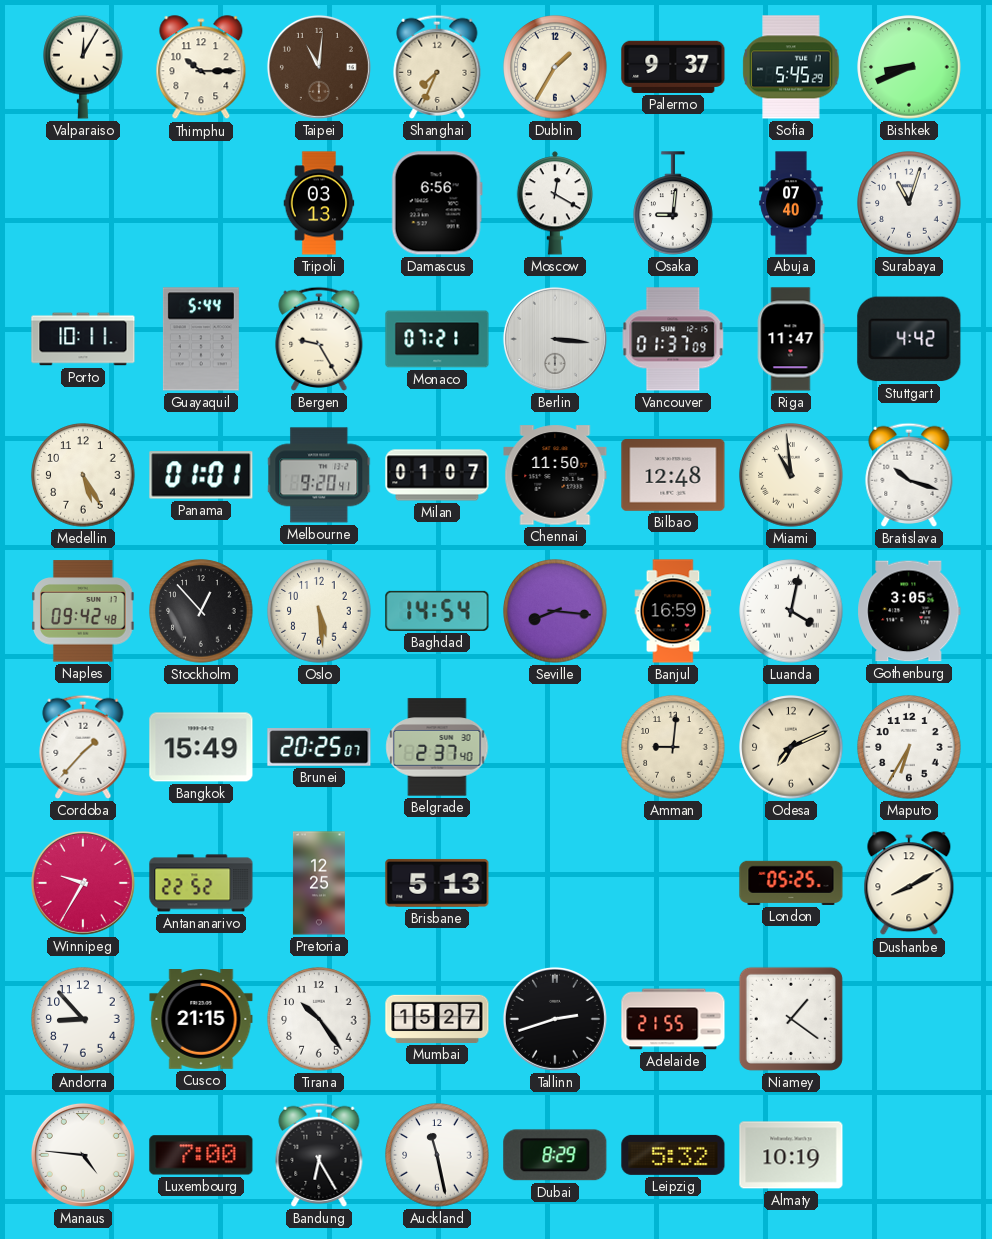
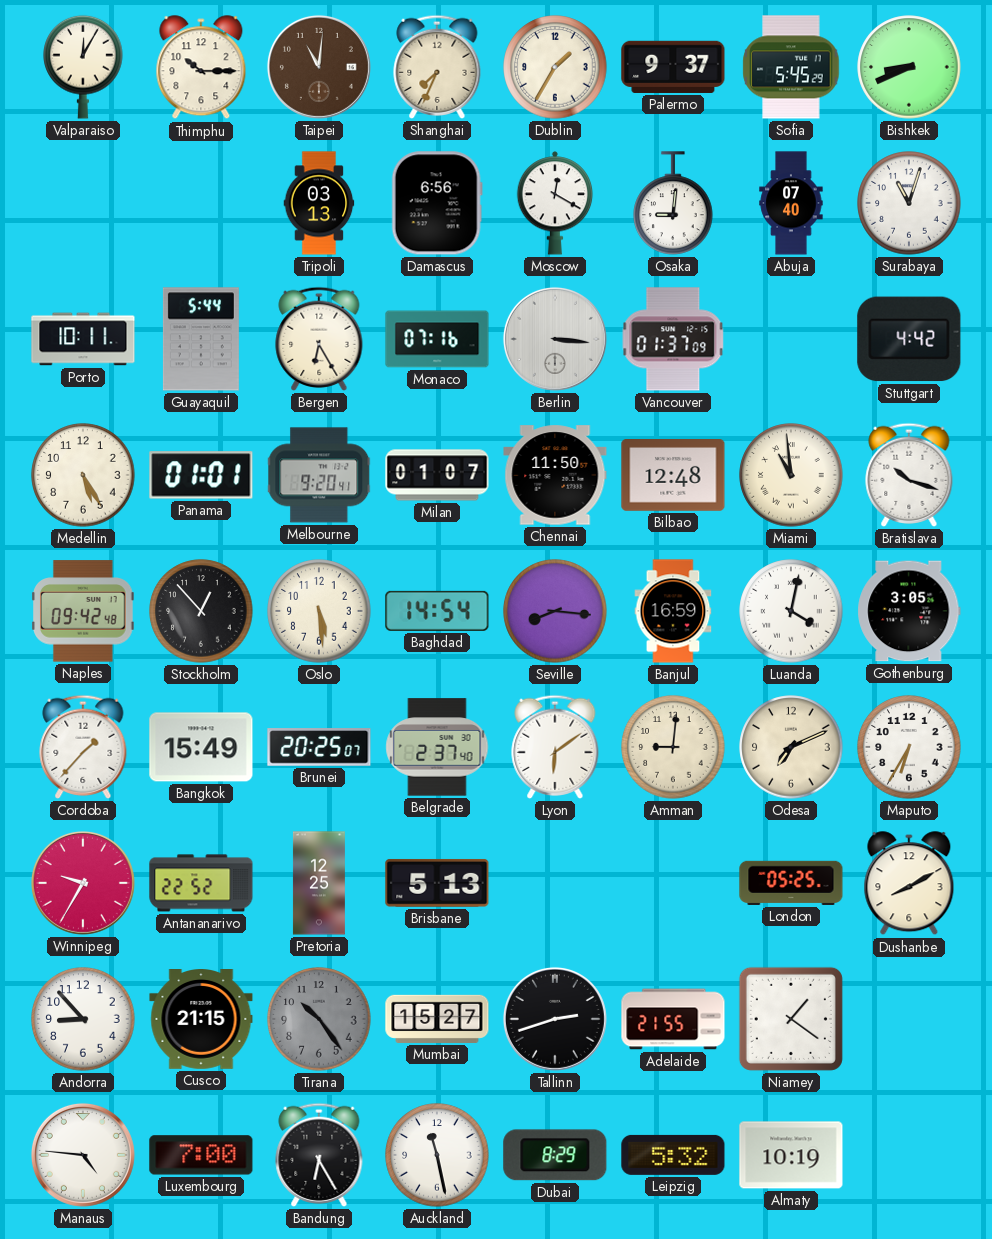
Bergen: 9:25 -> 6:25
Monaco: 07:21 -> 07:16
Riga: 11:47 -> none
Lyon: none -> 6:09
Tirana dial: white -> grey
